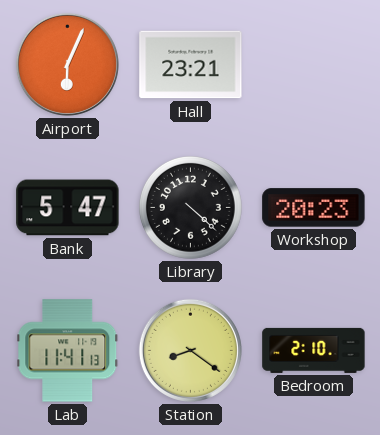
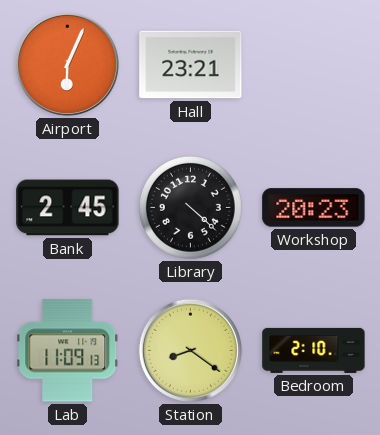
Bank: 5:47 -> 2:45
Lab: 11:41 -> 11:09
